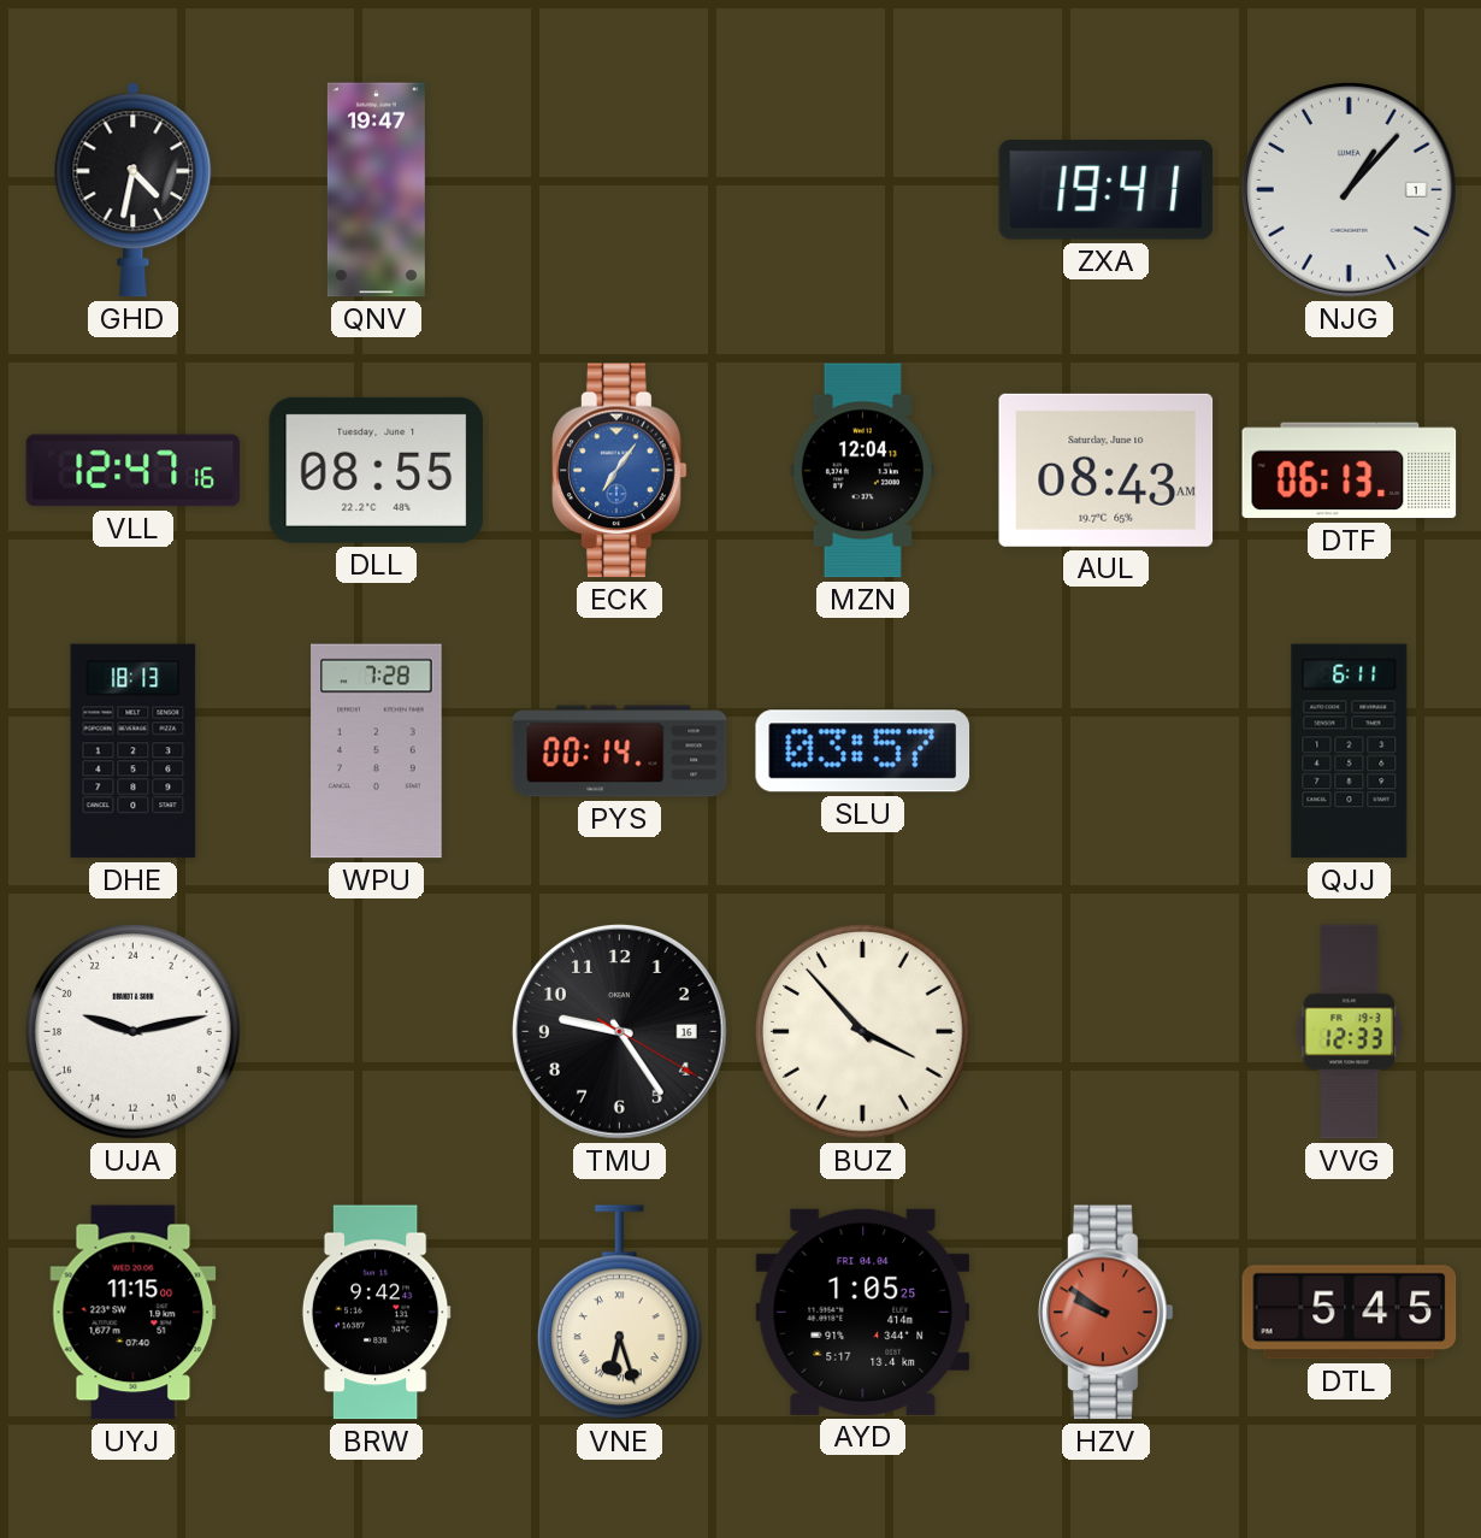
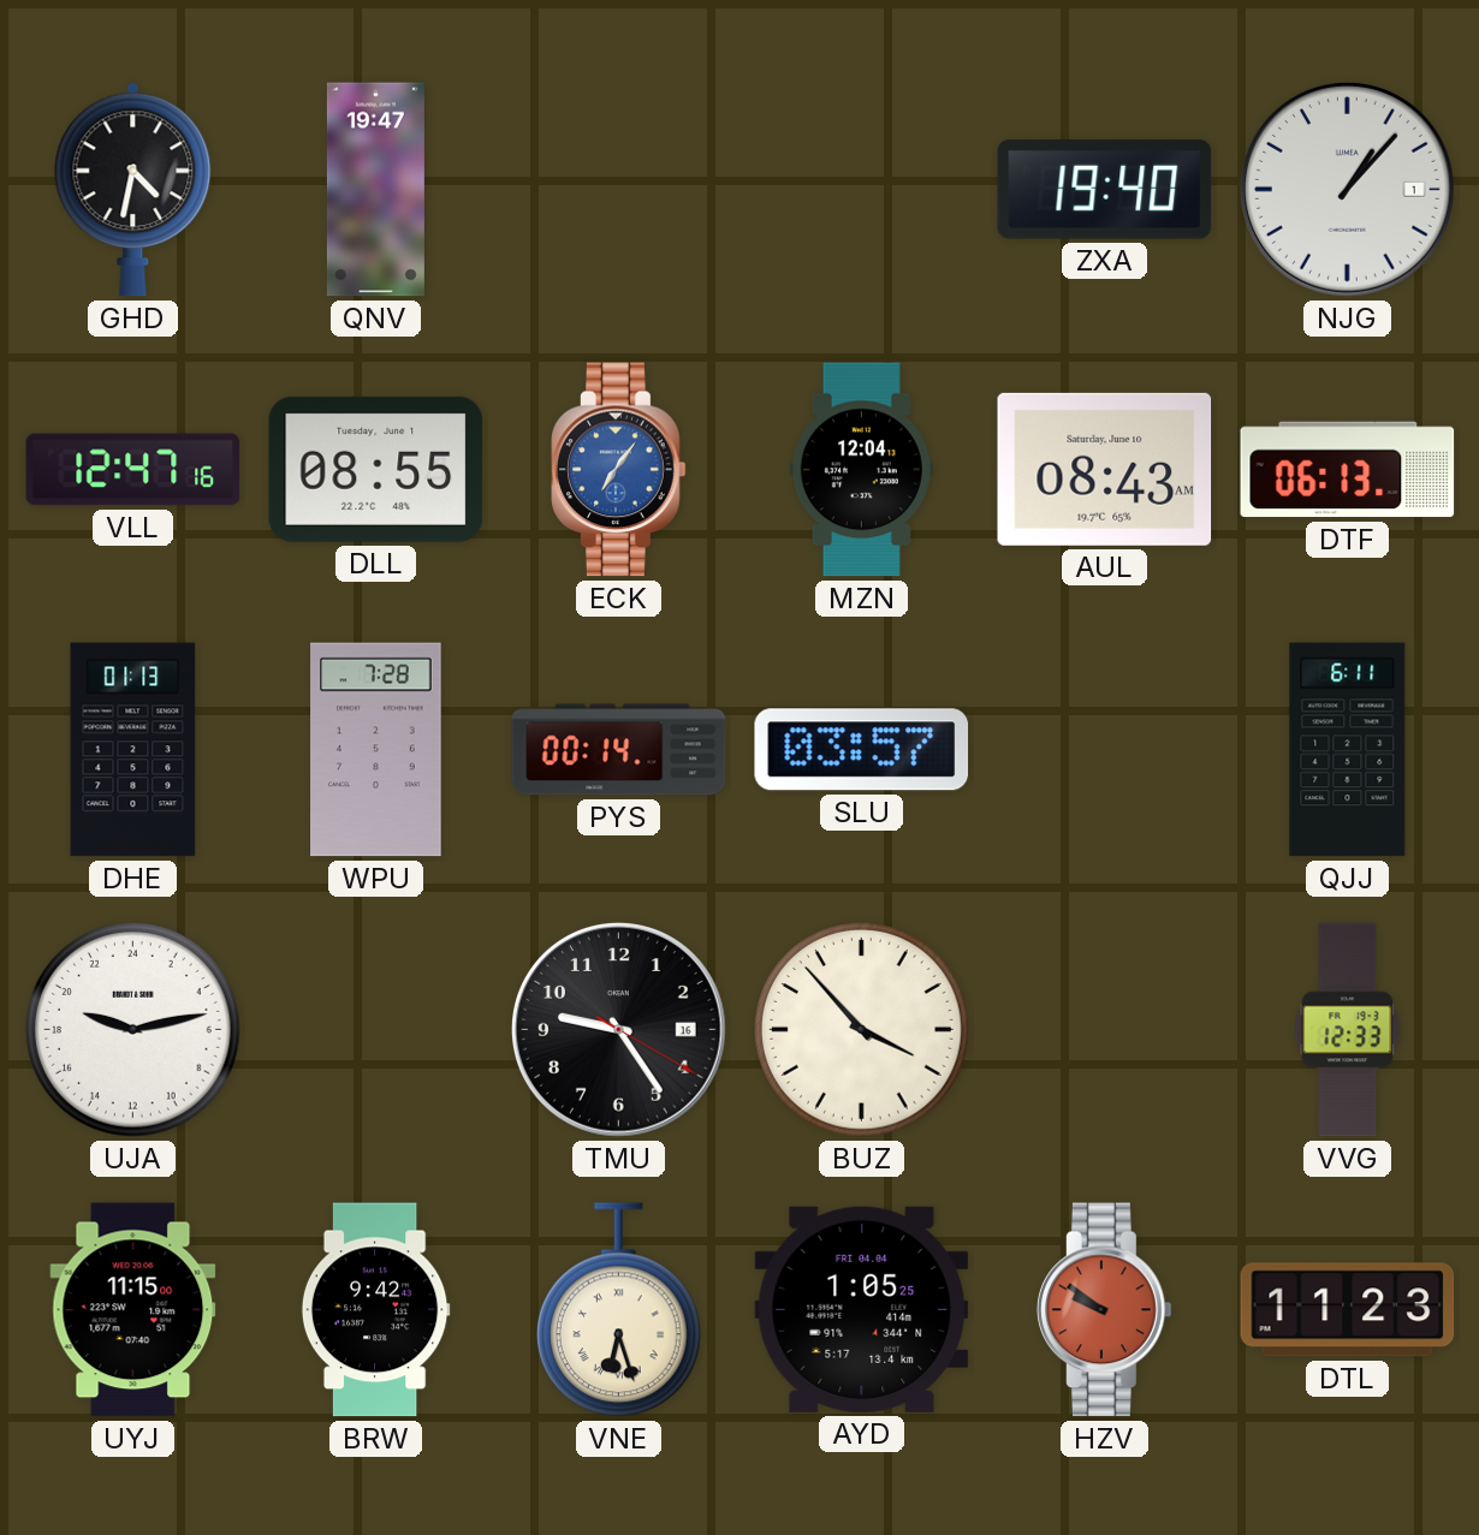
ZXA: 19:41 -> 19:40
DHE: 18:13 -> 01:13
DTL: 5:45 -> 11:23
